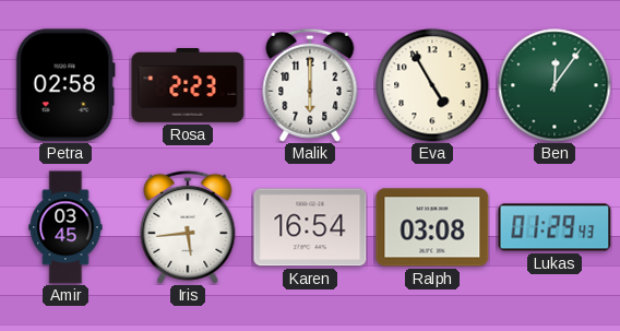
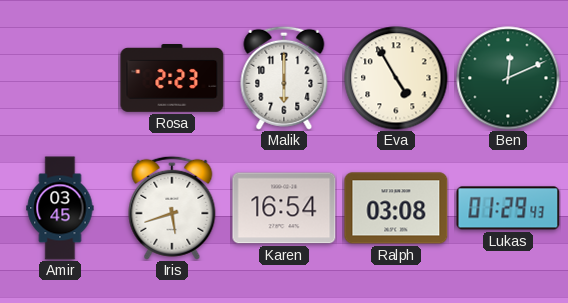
Petra: 02:58 -> none
Ben: 12:06 -> 12:11
Iris: 5:44 -> 5:42
